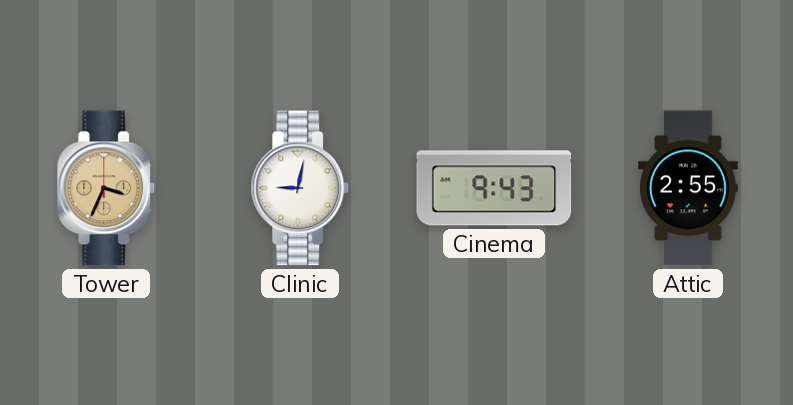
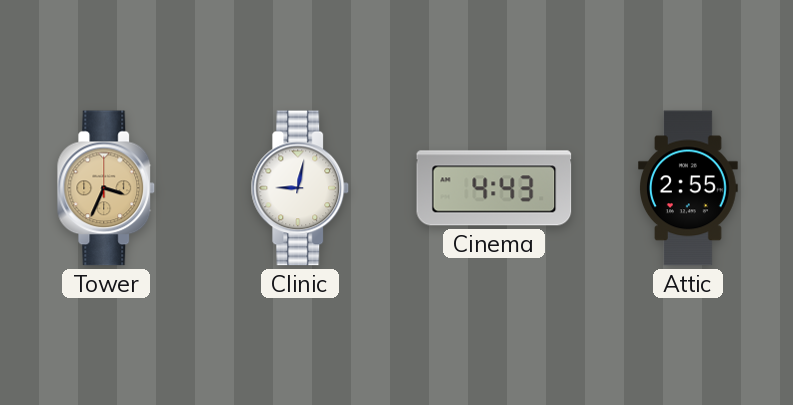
Cinema: 9:43 -> 4:43
